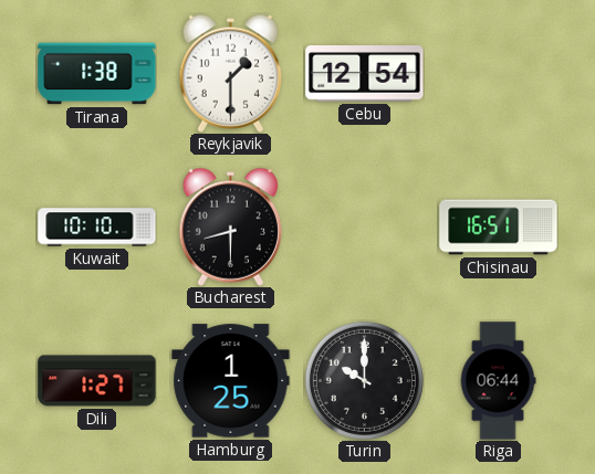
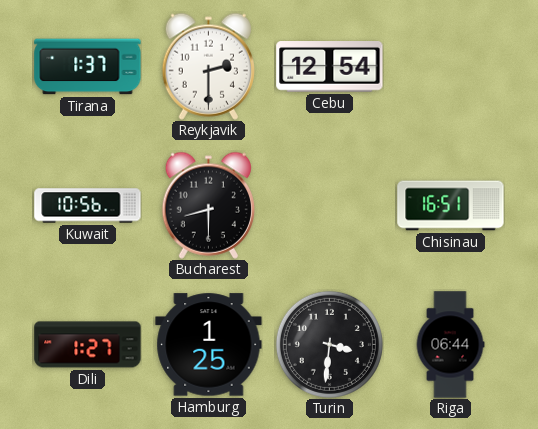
Tirana: 1:38 -> 1:37
Reykjavik: 1:30 -> 2:30
Kuwait: 10:10 -> 10:56
Turin: 10:00 -> 3:31
